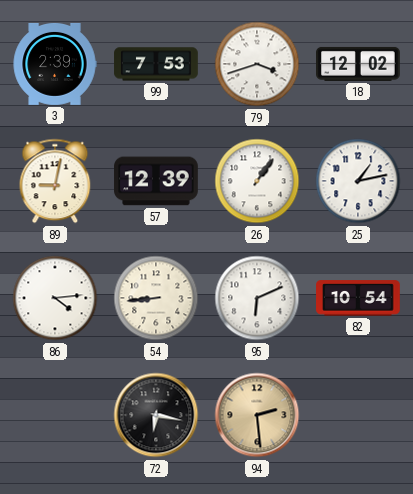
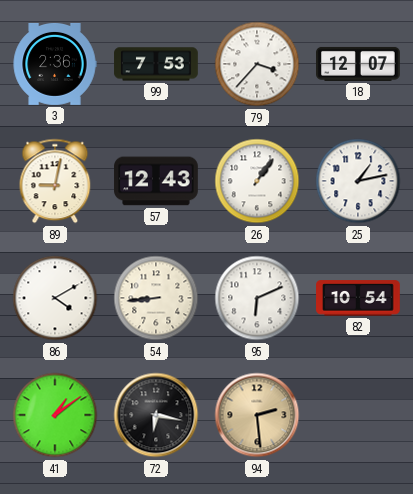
3: 2:39 -> 2:36
79: 3:42 -> 3:37
18: 12:02 -> 12:07
57: 12:39 -> 12:43
86: 4:14 -> 4:10
41: none -> 1:09
